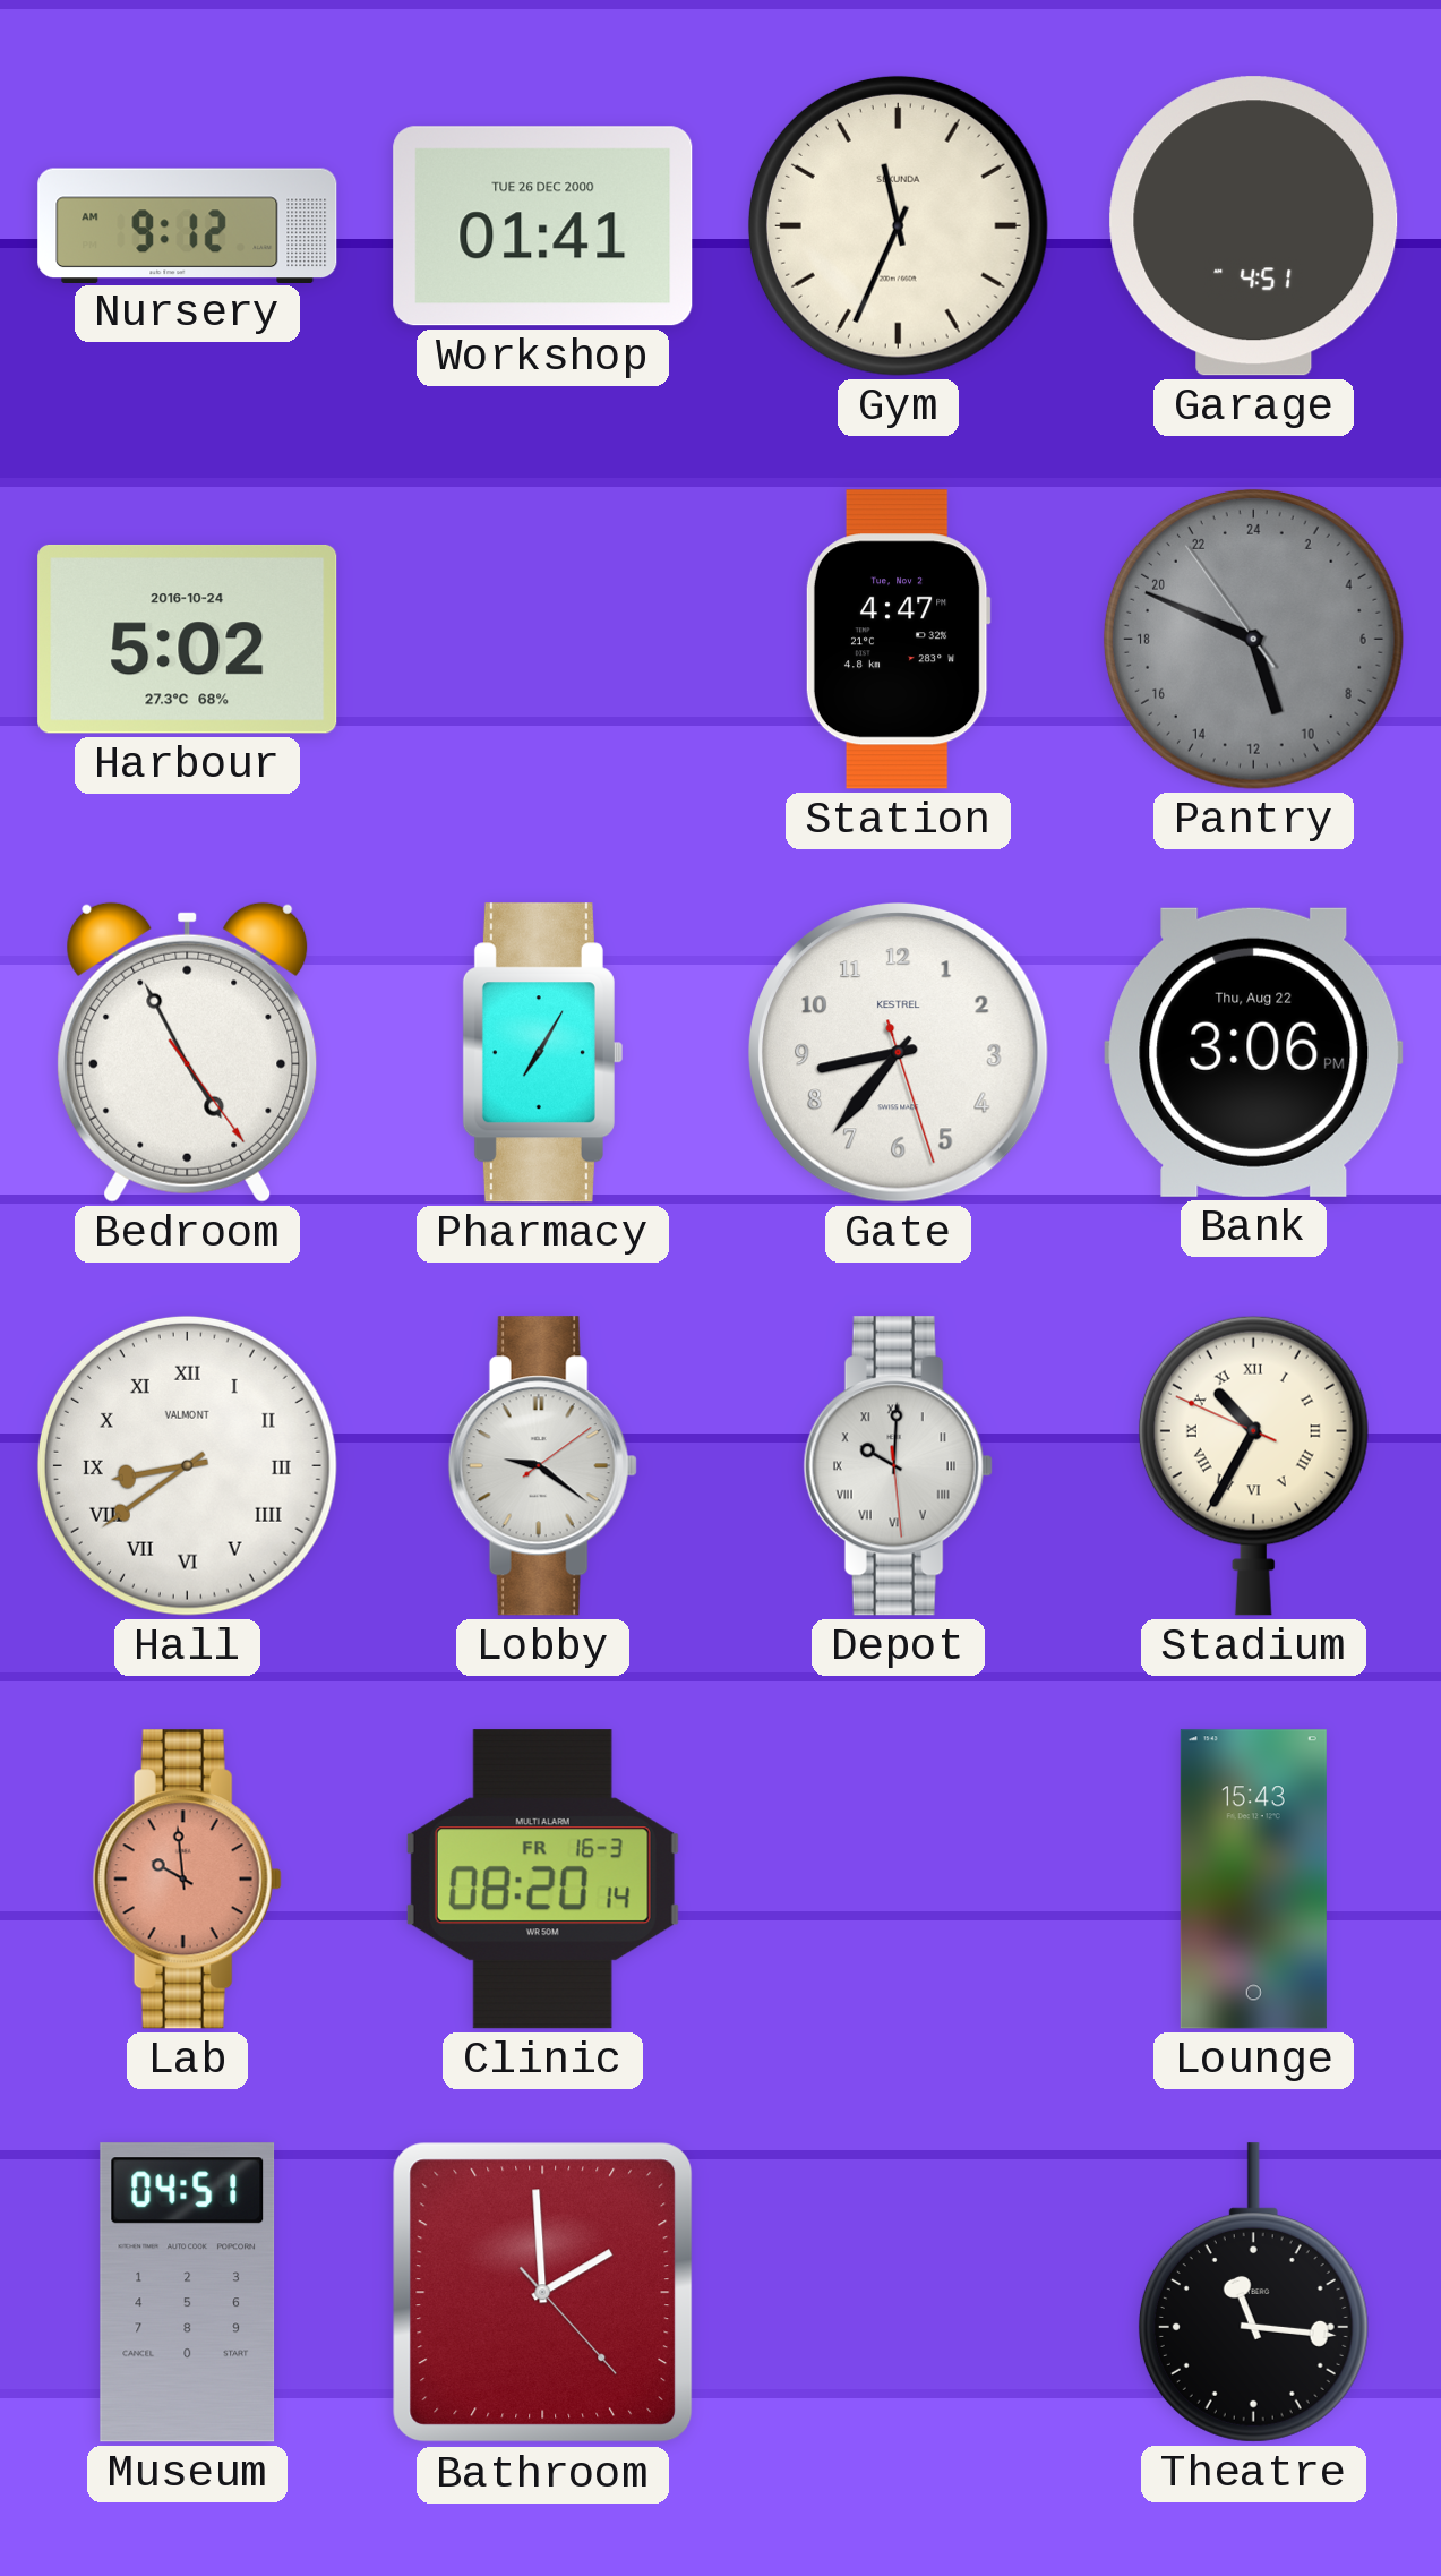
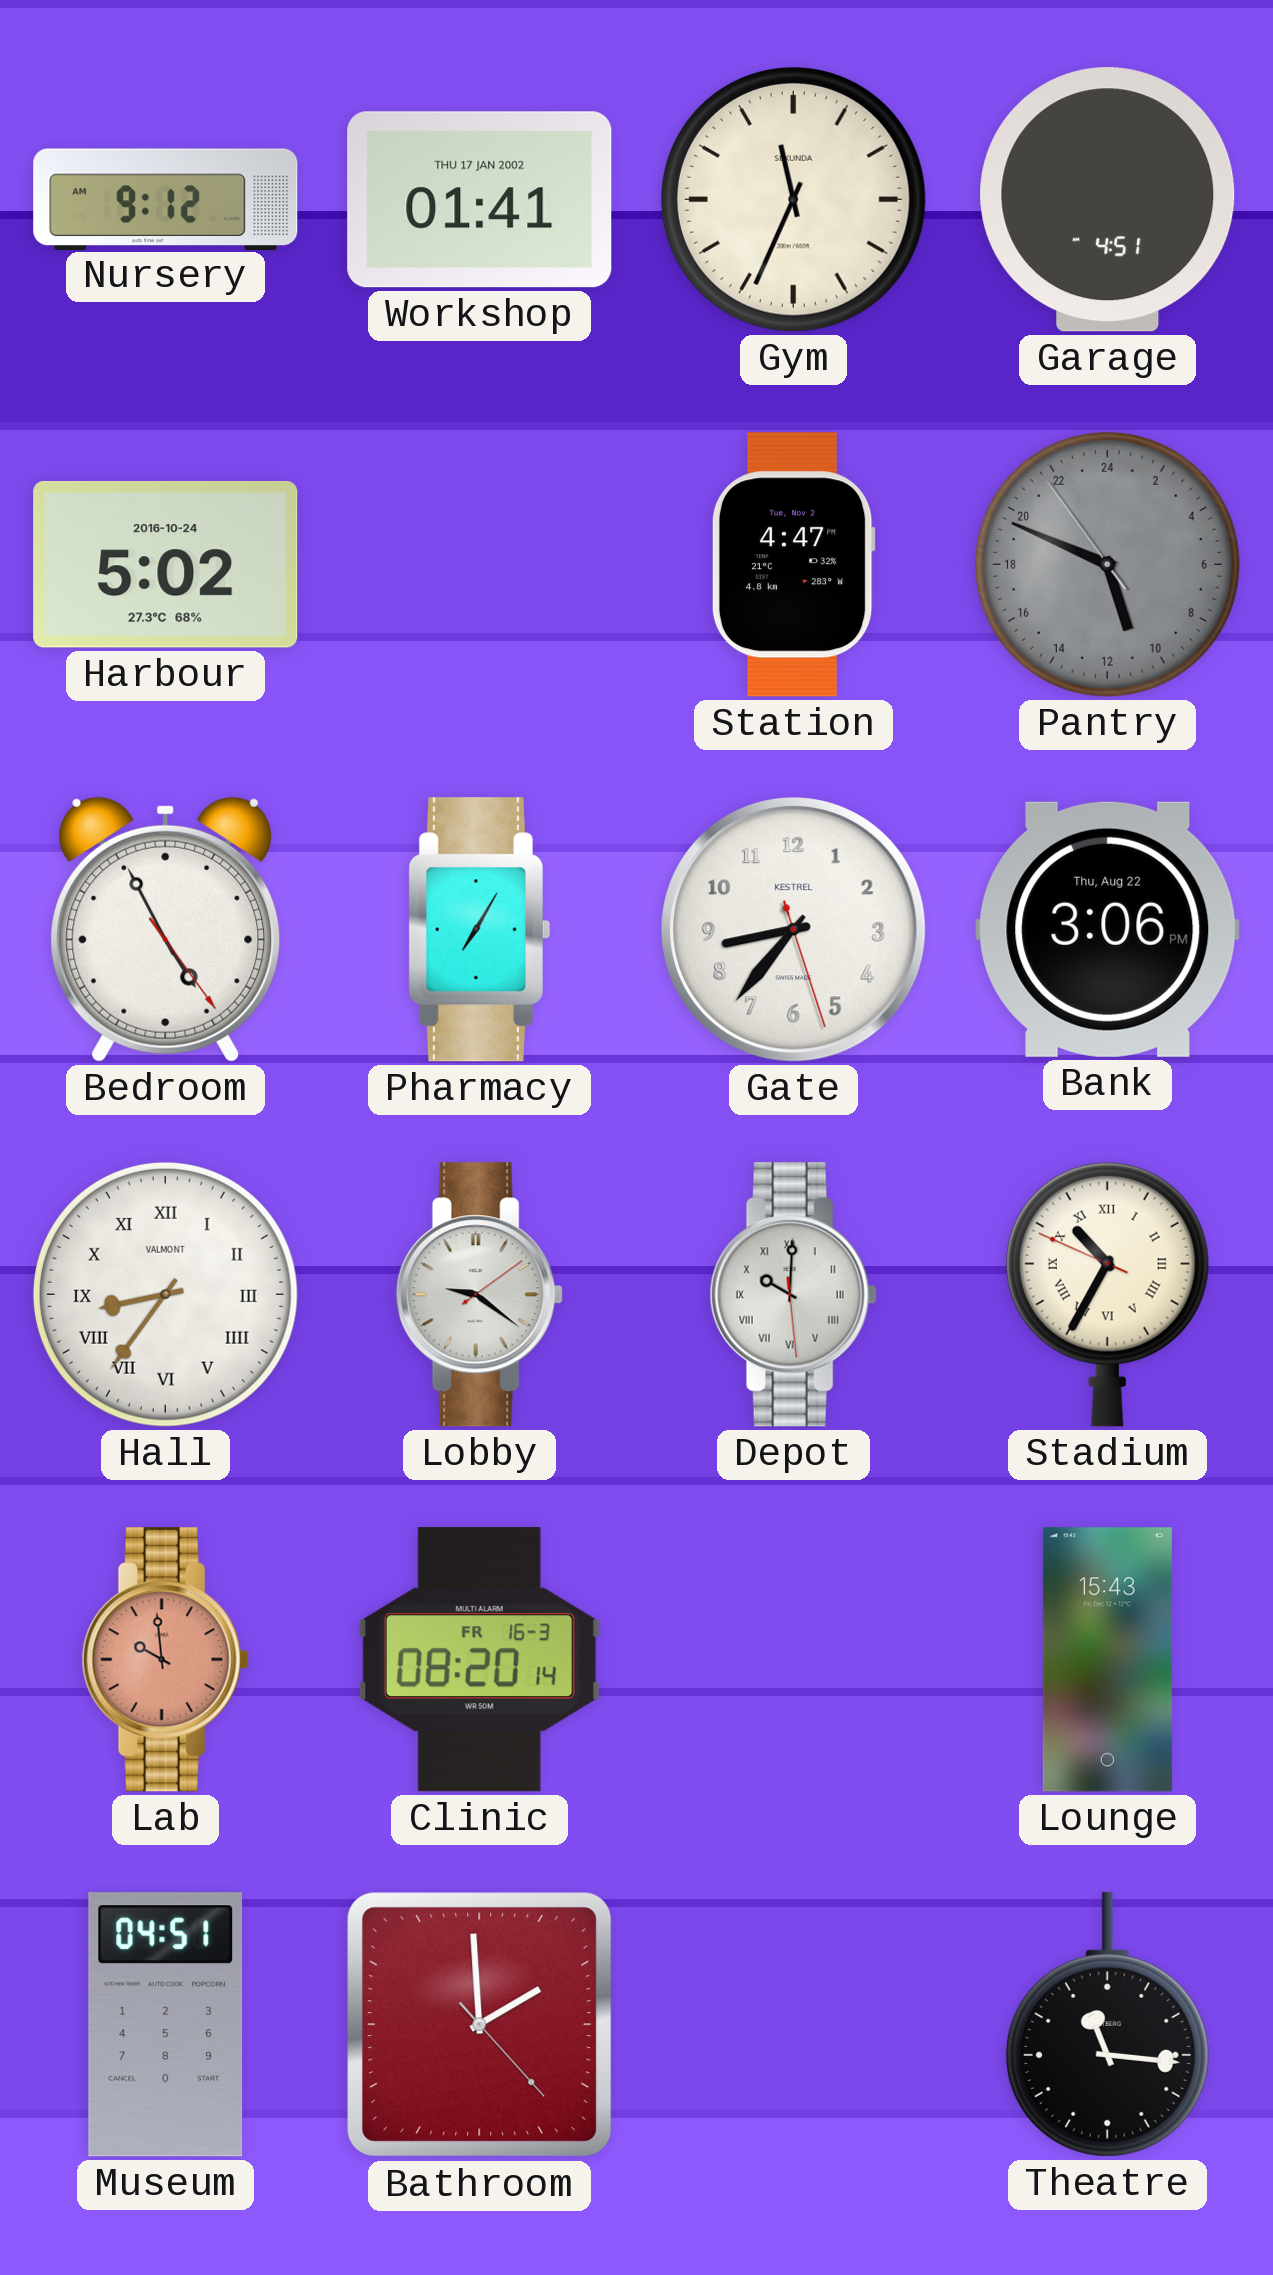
Workshop date: TUE 26 DEC 2000 -> THU 17 JAN 2002
Hall: 8:39 -> 8:36
